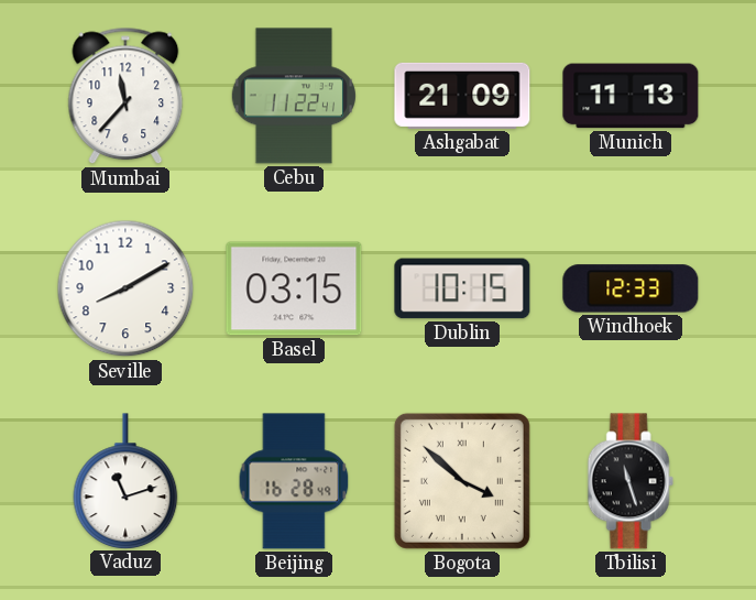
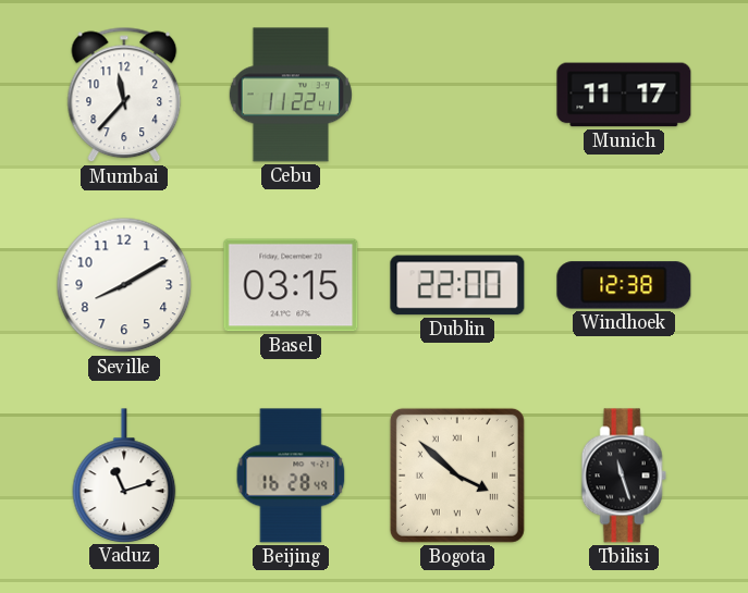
Ashgabat: 21:09 -> none
Munich: 11:13 -> 11:17
Dublin: 10:15 -> 22:00
Windhoek: 12:33 -> 12:38
